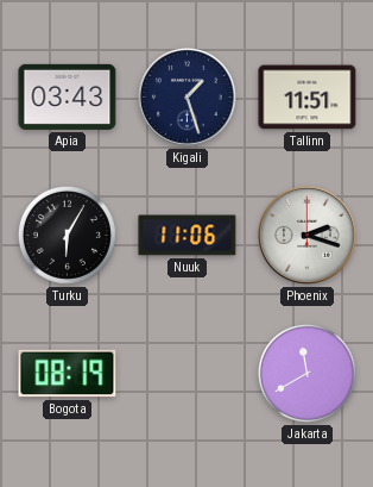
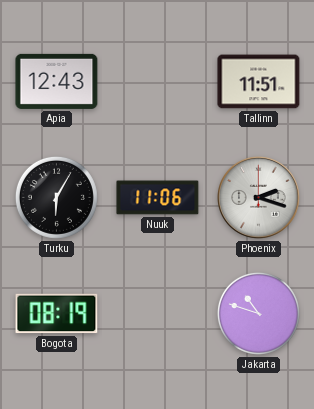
Apia: 03:43 -> 12:43
Kigali: 1:27 -> none
Jakarta: 11:40 -> 10:48
